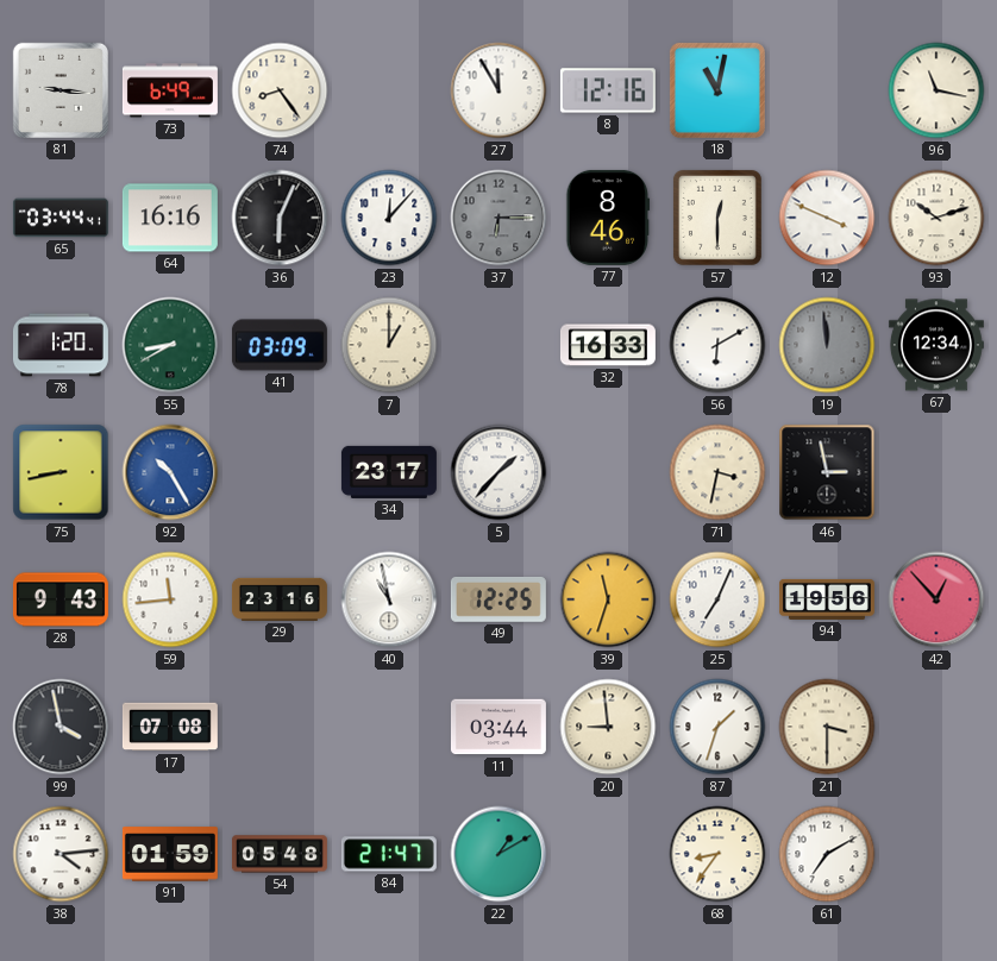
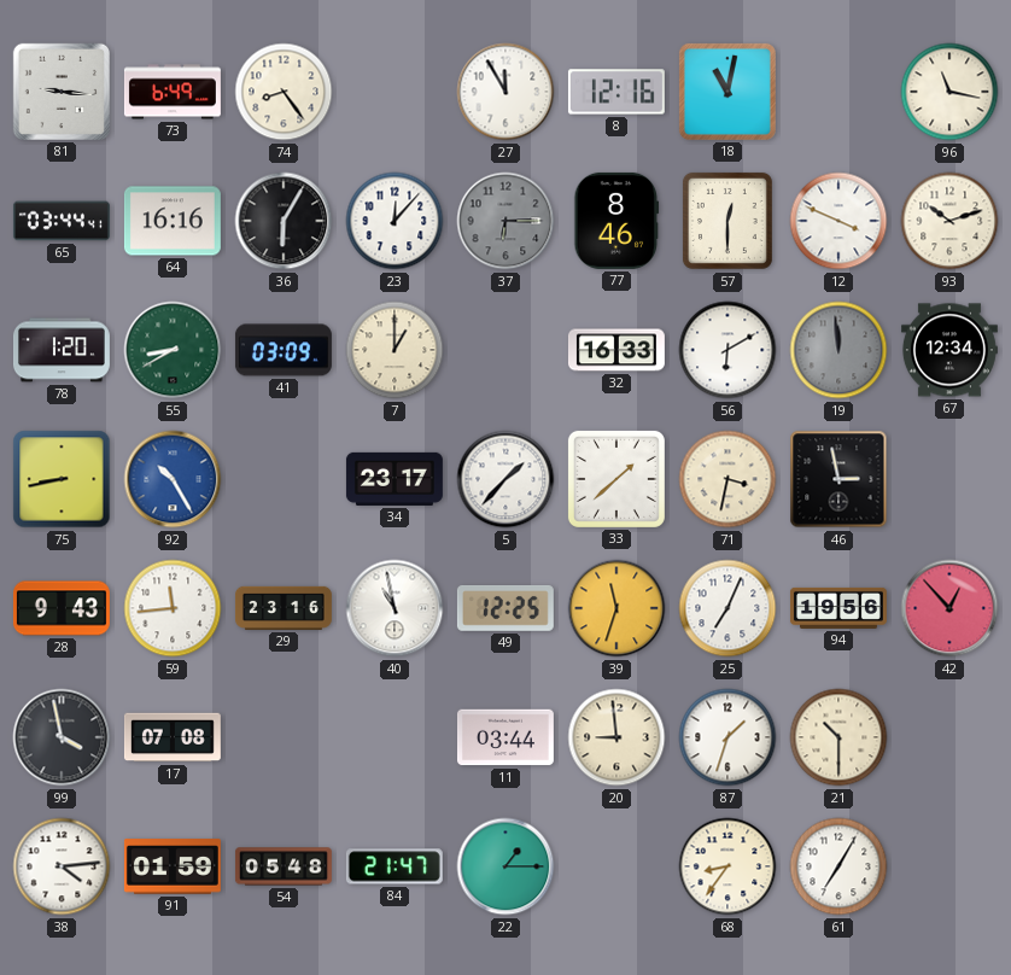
36: 6:04 -> 6:05
33: none -> 1:38
21: 3:30 -> 10:30
22: 1:10 -> 1:15
61: 7:10 -> 7:05
